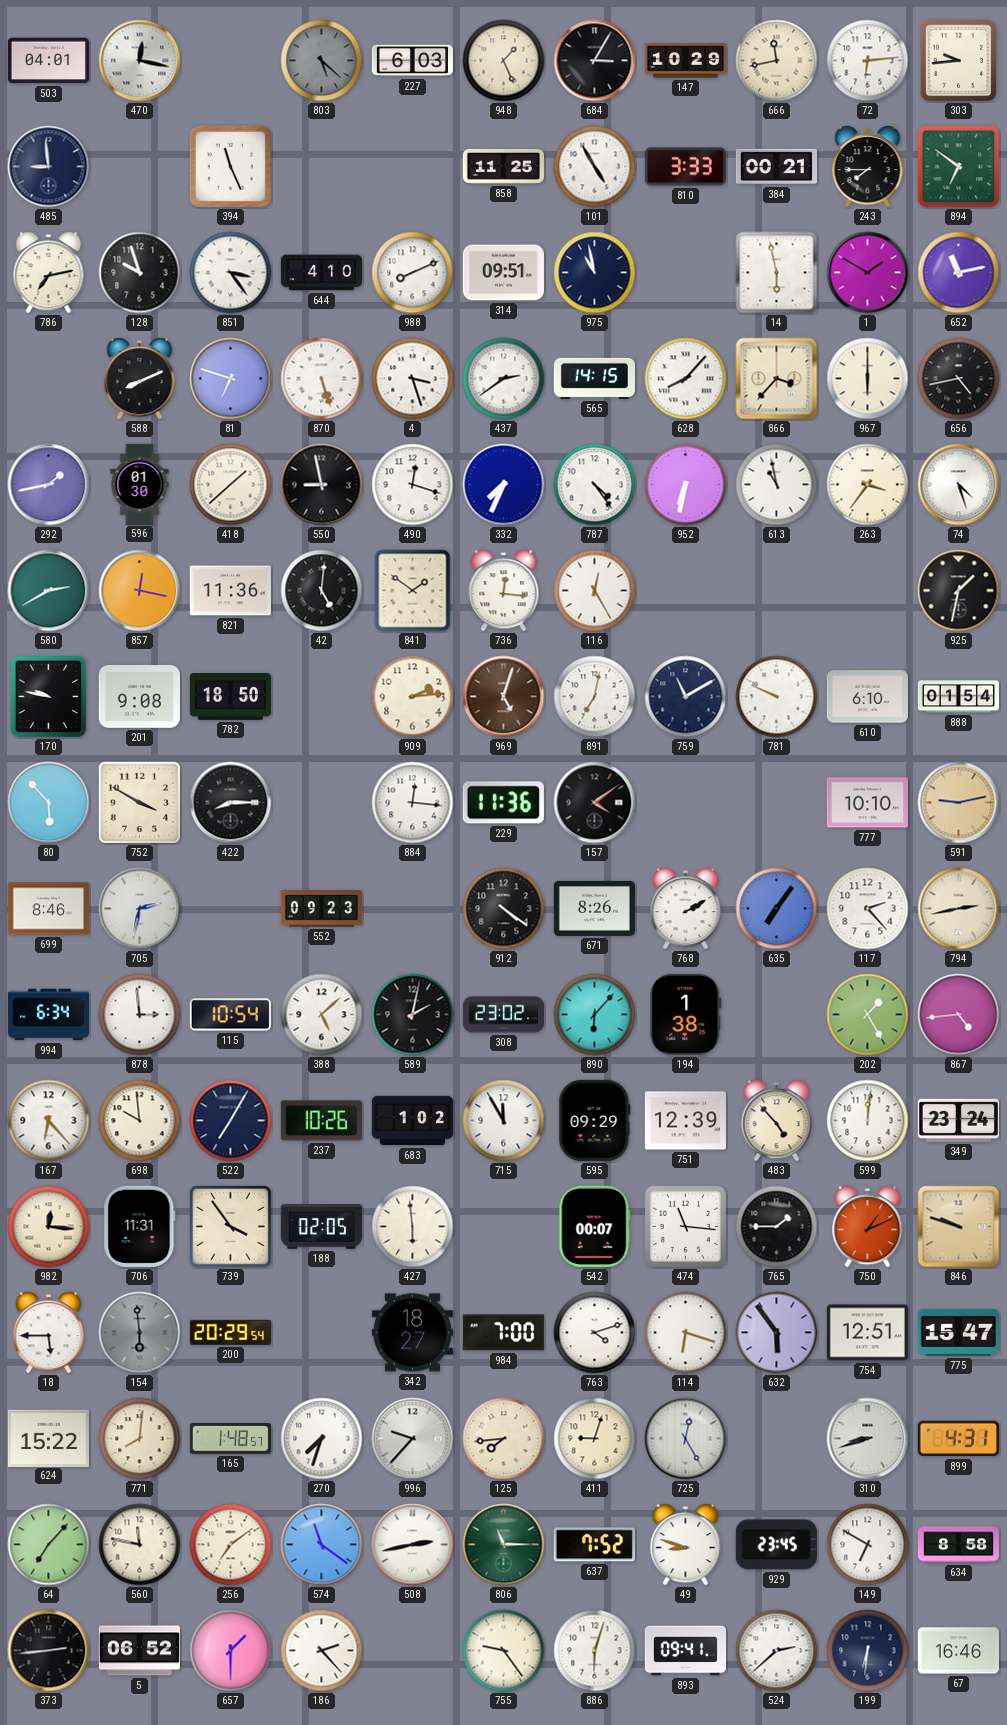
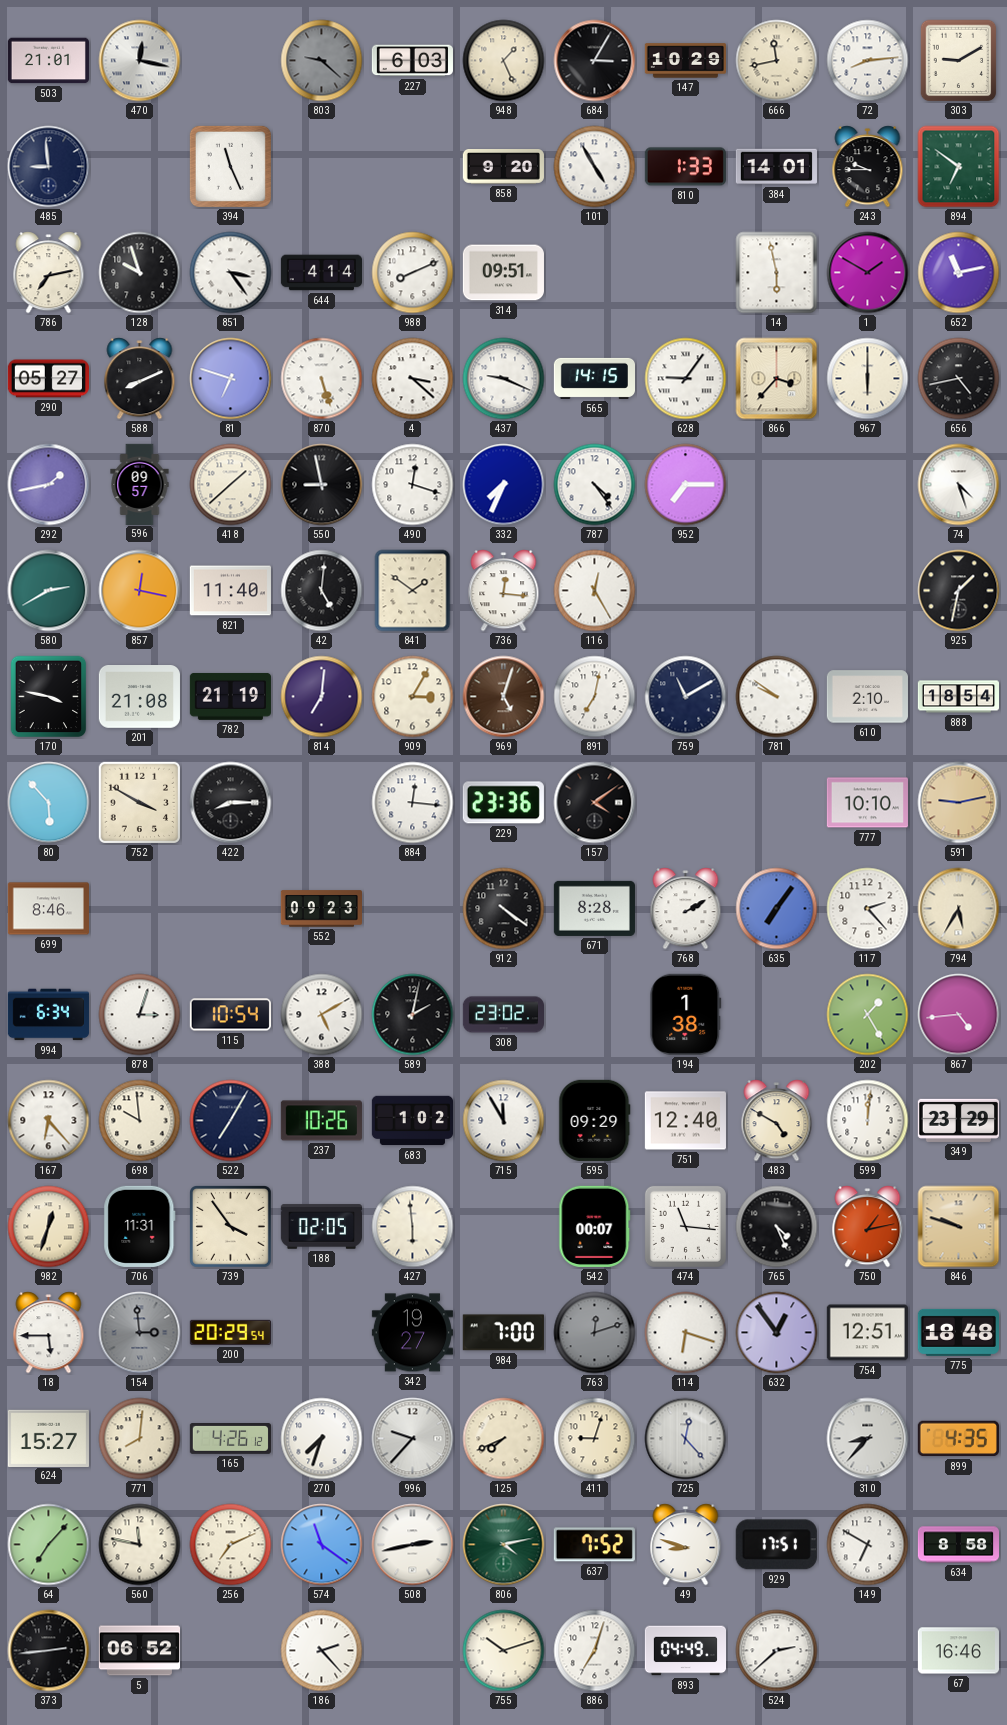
503: 04:01 -> 21:01
803: 5:22 -> 9:22
72: 6:14 -> 8:14
303: 9:44 -> 9:10
858: 11:25 -> 9:20
810: 3:33 -> 1:33
384: 00:21 -> 14:01
243: 7:45 -> 9:45
644: 4:10 -> 4:14
975: 10:58 -> none
290: none -> 05:27
4: 3:27 -> 3:22
437: 2:39 -> 9:19
628: 8:07 -> 9:06
596: 01:30 -> 09:57
952: 6:32 -> 7:15
613: 10:58 -> none
263: 3:36 -> none
821: 11:36 -> 11:40
170: 9:47 -> 3:47
201: 9:08 -> 21:08
782: 18:50 -> 21:19
814: none -> 7:01
909: 2:14 -> 3:05
781: 9:49 -> 9:51
610: 6:10 -> 2:10
888: 01:54 -> 18:54
229: 11:36 -> 23:36
705: 2:32 -> none
671: 8:26 -> 8:28
794: 2:43 -> 5:35
878: 2:59 -> 3:03
388: 5:08 -> 5:10
890: 6:07 -> none
751: 12:39 -> 12:40
483: 4:53 -> 4:50
349: 23:24 -> 23:29
982: 12:16 -> 12:33
765: 1:45 -> 4:26
750: 1:11 -> 1:13
154: 5:59 -> 2:59
342: 18:27 -> 19:27
763: 4:12 -> 12:12
763 dial: white -> grey
632: 5:54 -> 12:54
775: 15:47 -> 18:48
624: 15:22 -> 15:27
165: 1:48 -> 4:26
125: 7:44 -> 7:41
725: 12:25 -> 12:23
310: 8:42 -> 8:37
899: 4:31 -> 4:35
256: 7:09 -> 7:11
806: 11:15 -> 4:13
929: 23:45 -> 17:51
657: 1:30 -> none
755: 9:24 -> 10:12
886: 6:03 -> 7:03
893: 09:41 -> 04:49
199: 6:31 -> none
